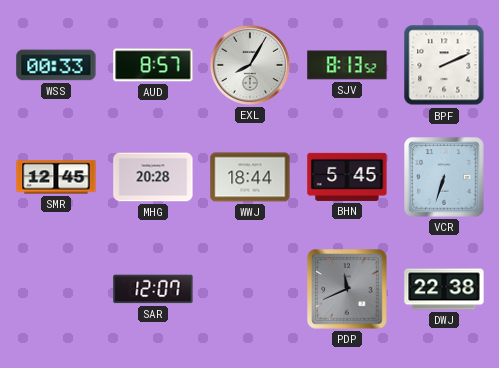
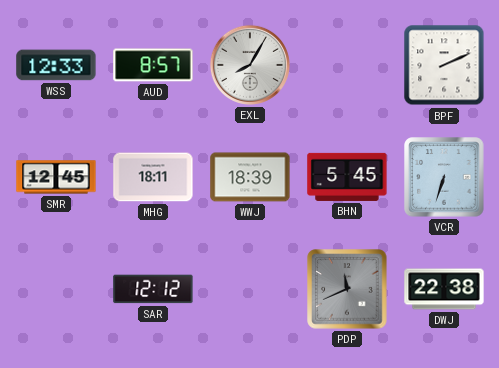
WSS: 00:33 -> 12:33
SJV: 8:13 -> none
MHG: 20:28 -> 18:11
WWJ: 18:44 -> 18:39
SAR: 12:07 -> 12:12
